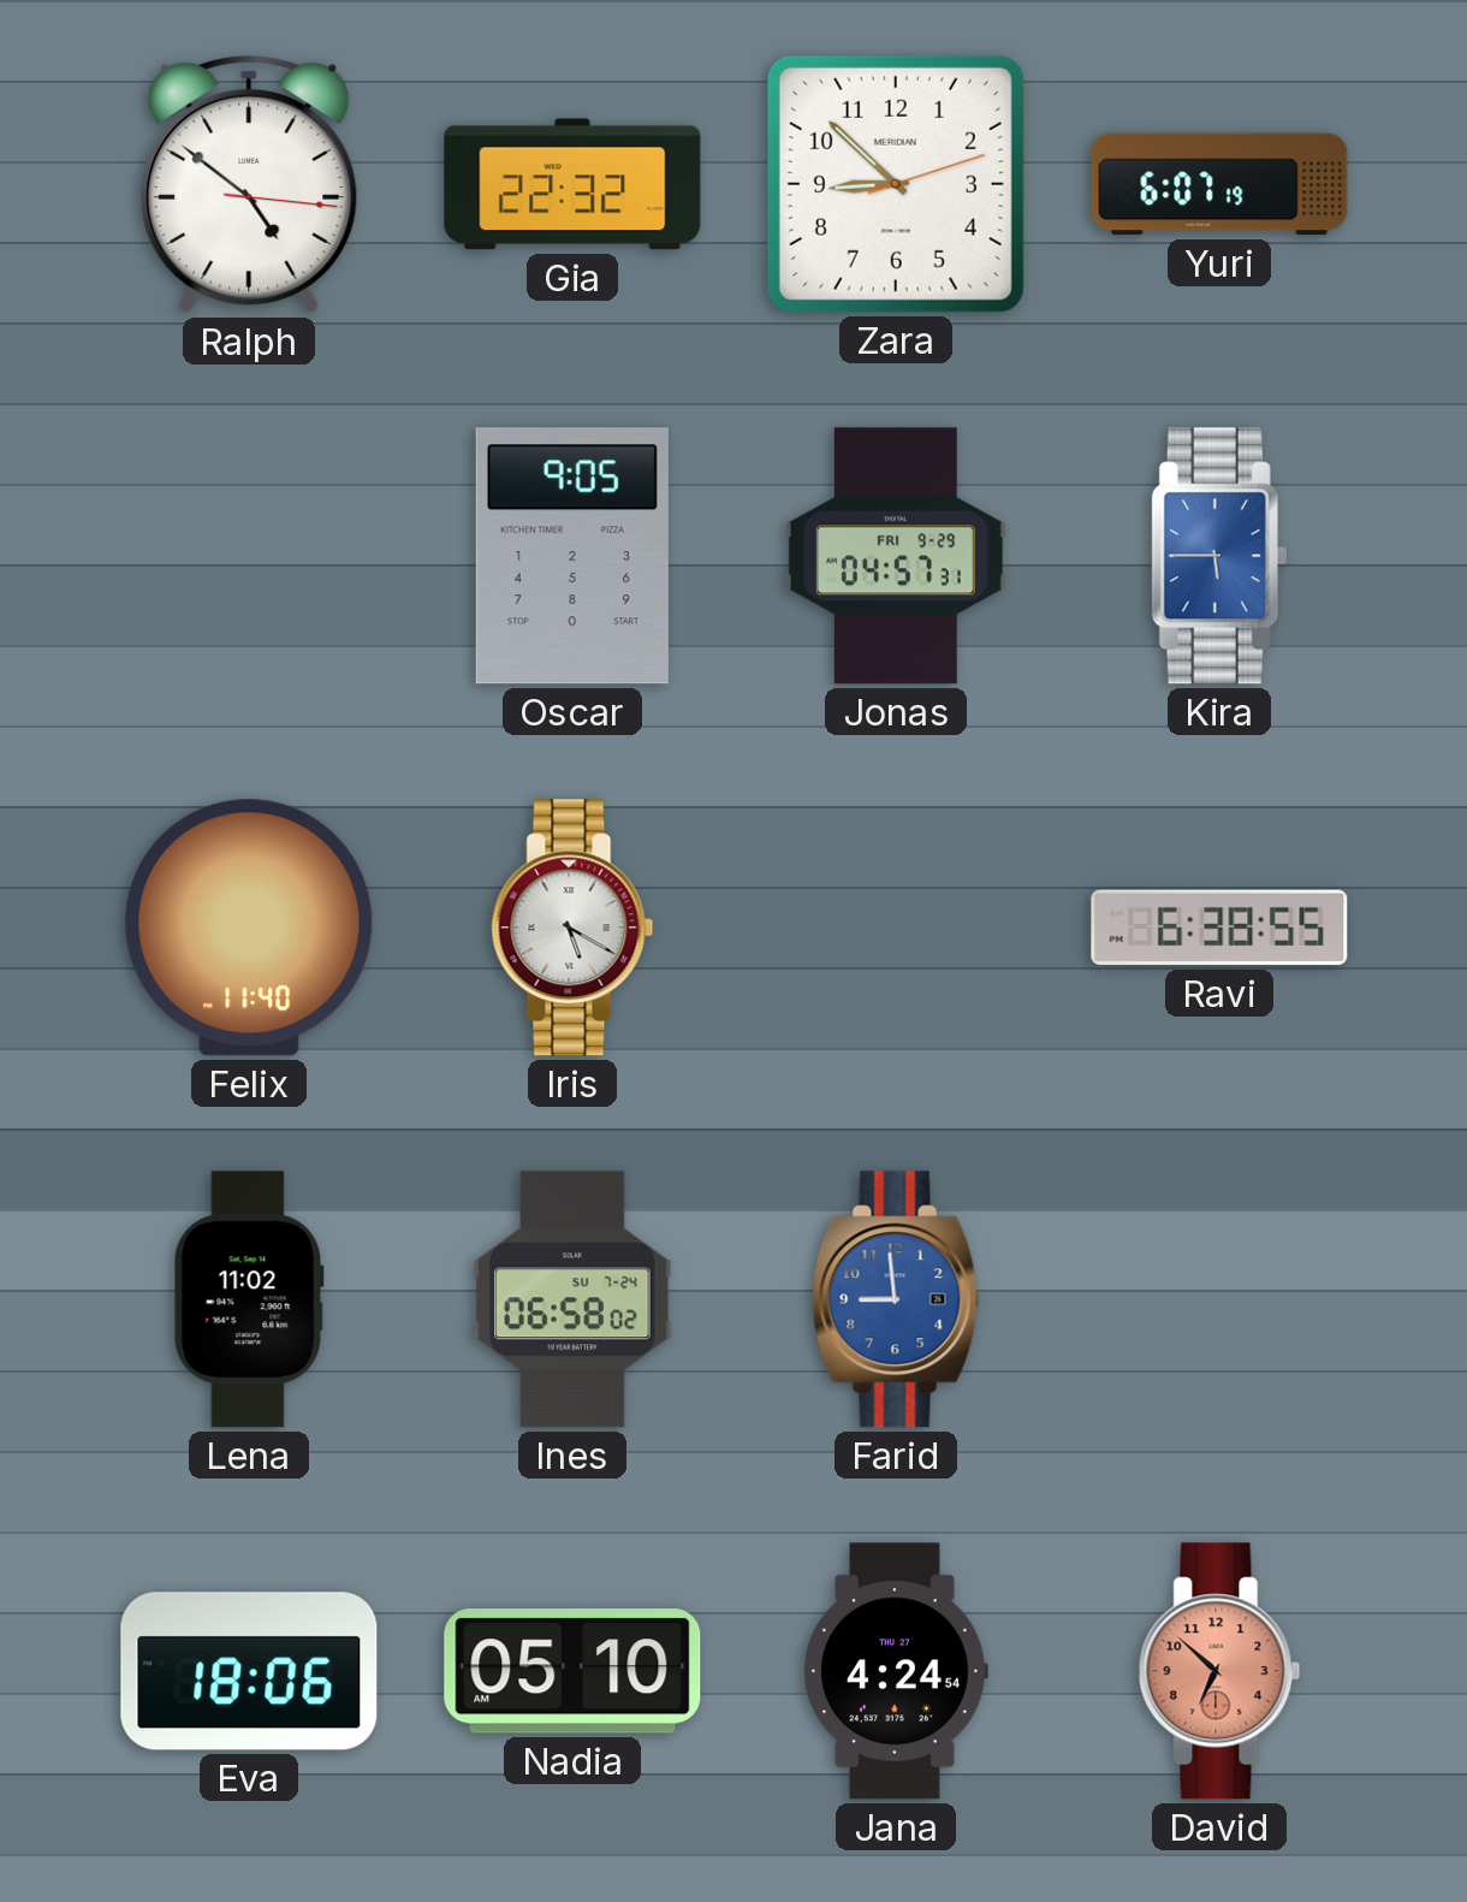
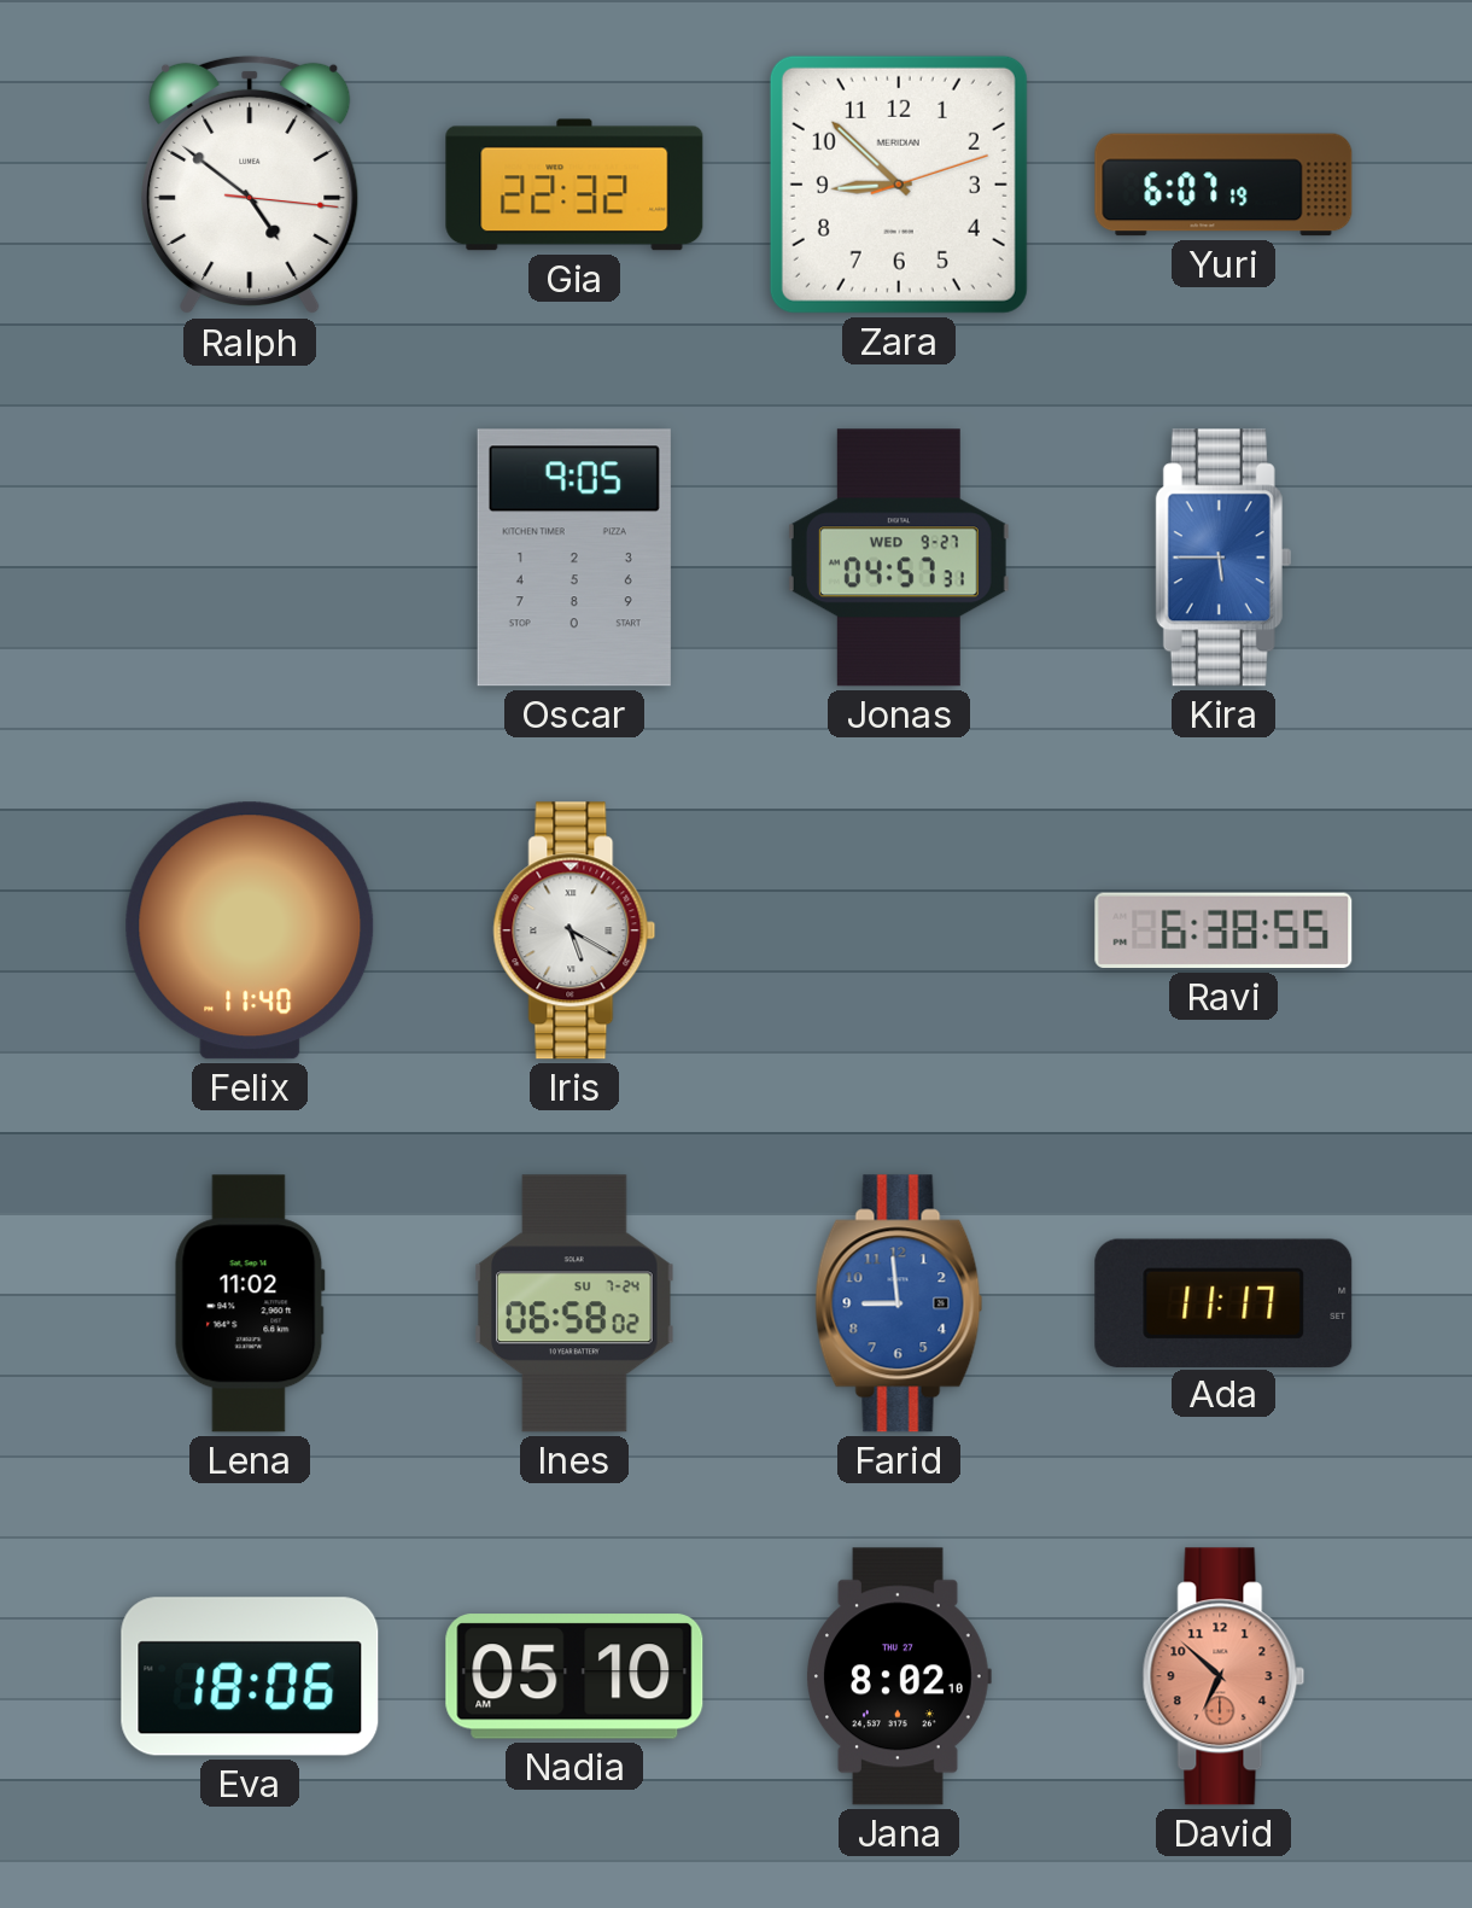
Jonas date: FRI 9-29 -> WED 9-27
Ada: none -> 11:17
Jana: 4:24 -> 8:02
